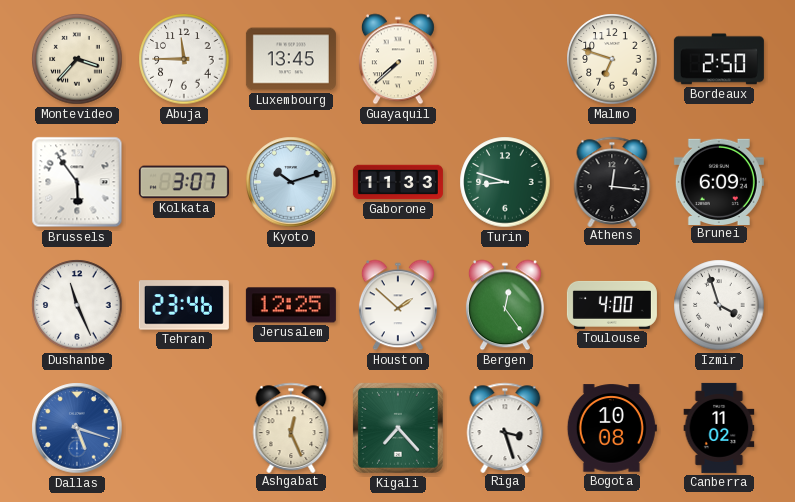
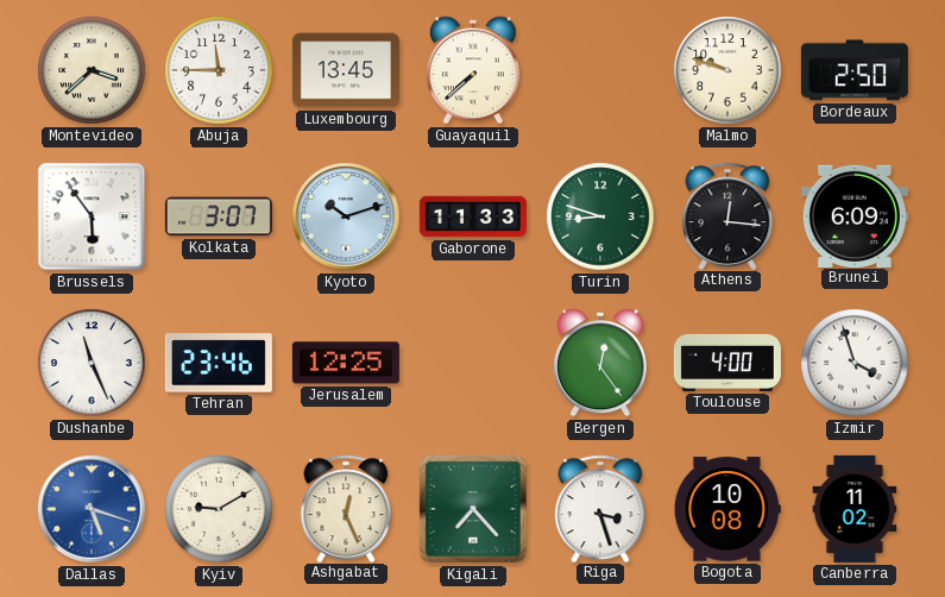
Montevideo: 3:37 -> 3:38
Malmo: 6:48 -> 9:48
Houston: 1:52 -> none
Kyiv: none -> 9:10
